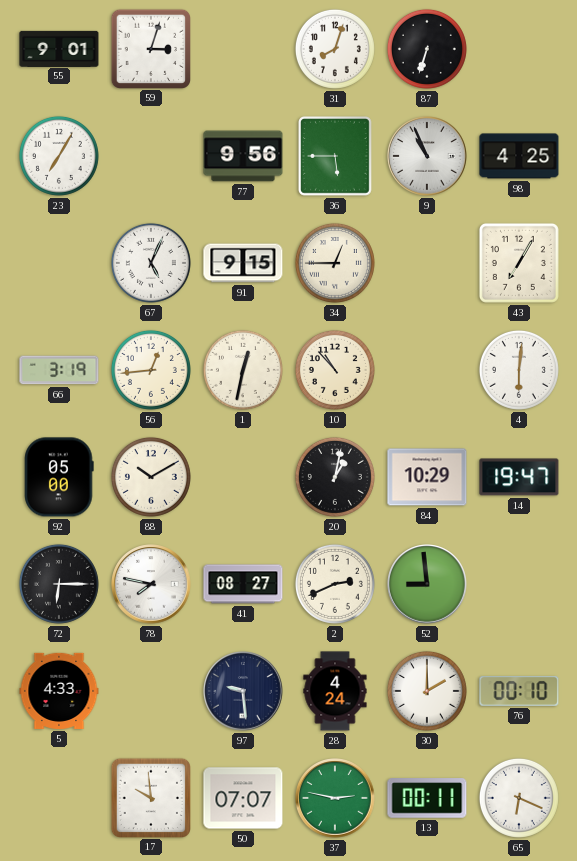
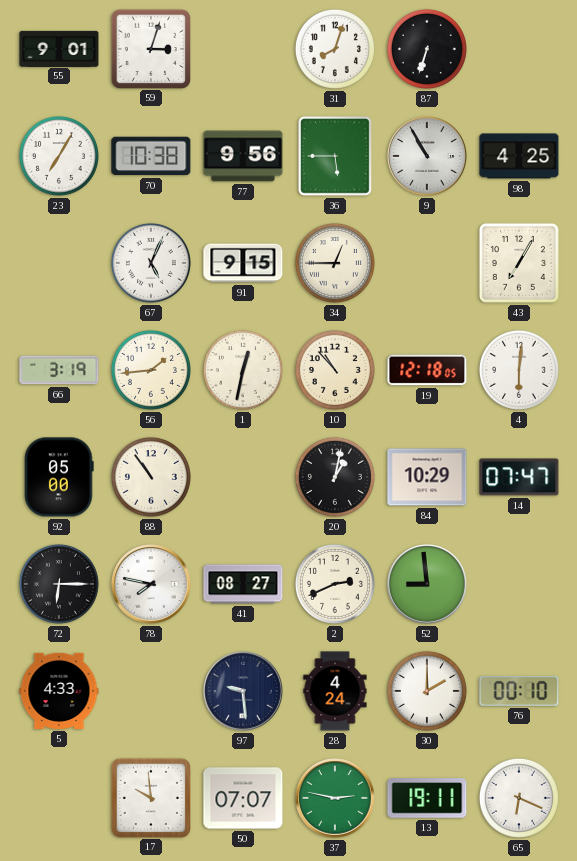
70: none -> 10:38
9: 10:56 -> 10:55
56: 12:44 -> 1:44
19: none -> 12:18
88: 10:10 -> 10:54
14: 19:47 -> 07:47
13: 00:11 -> 19:11
